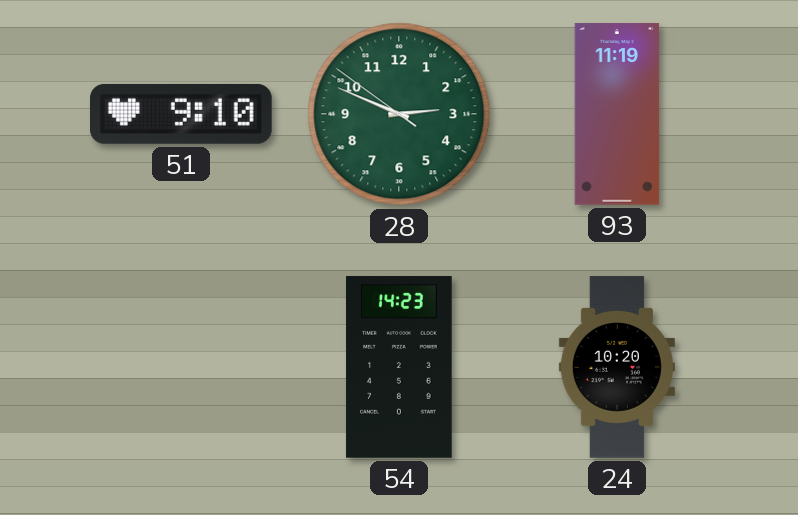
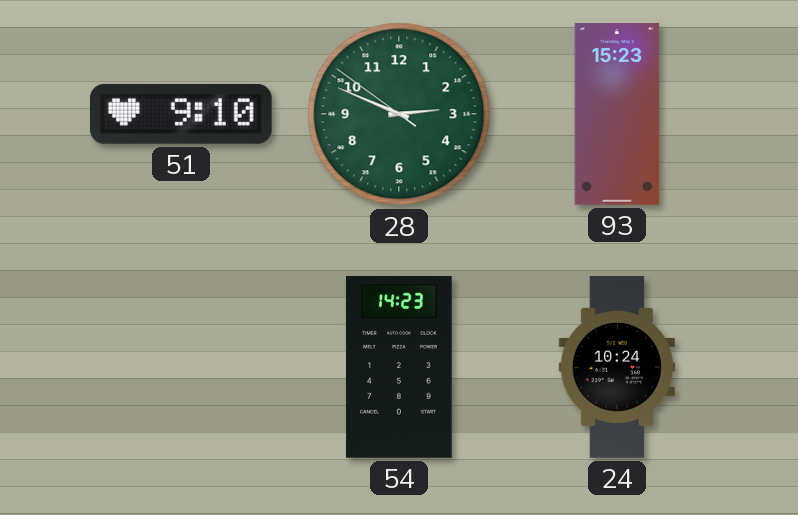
93: 11:19 -> 15:23
24: 10:20 -> 10:24
